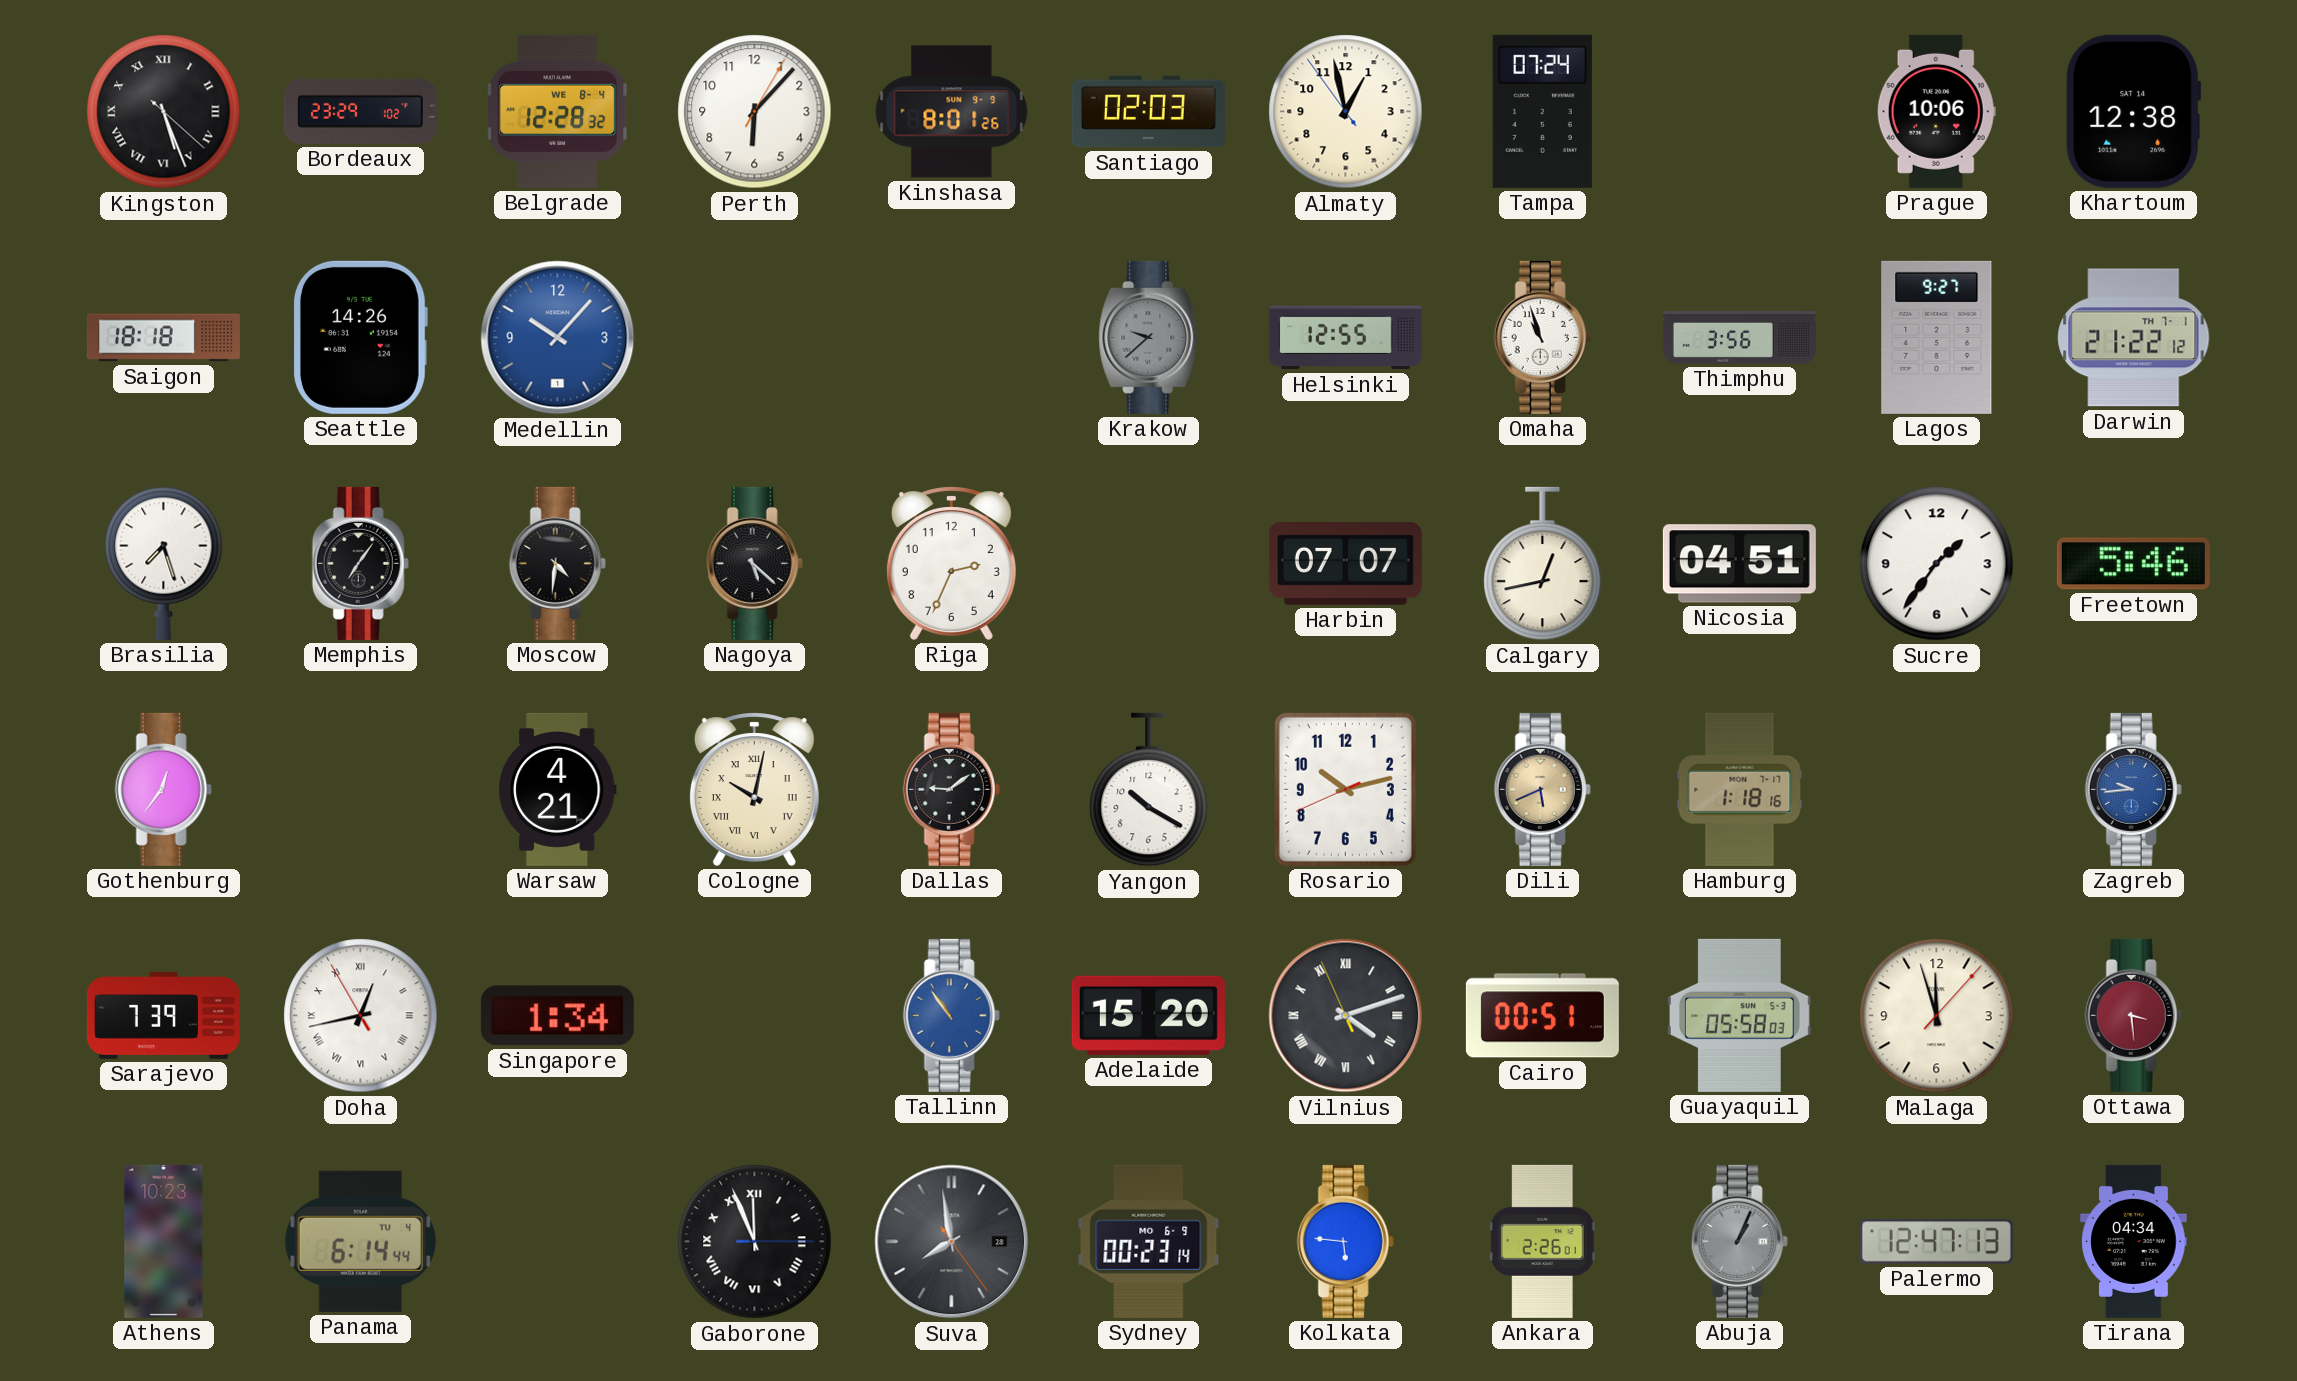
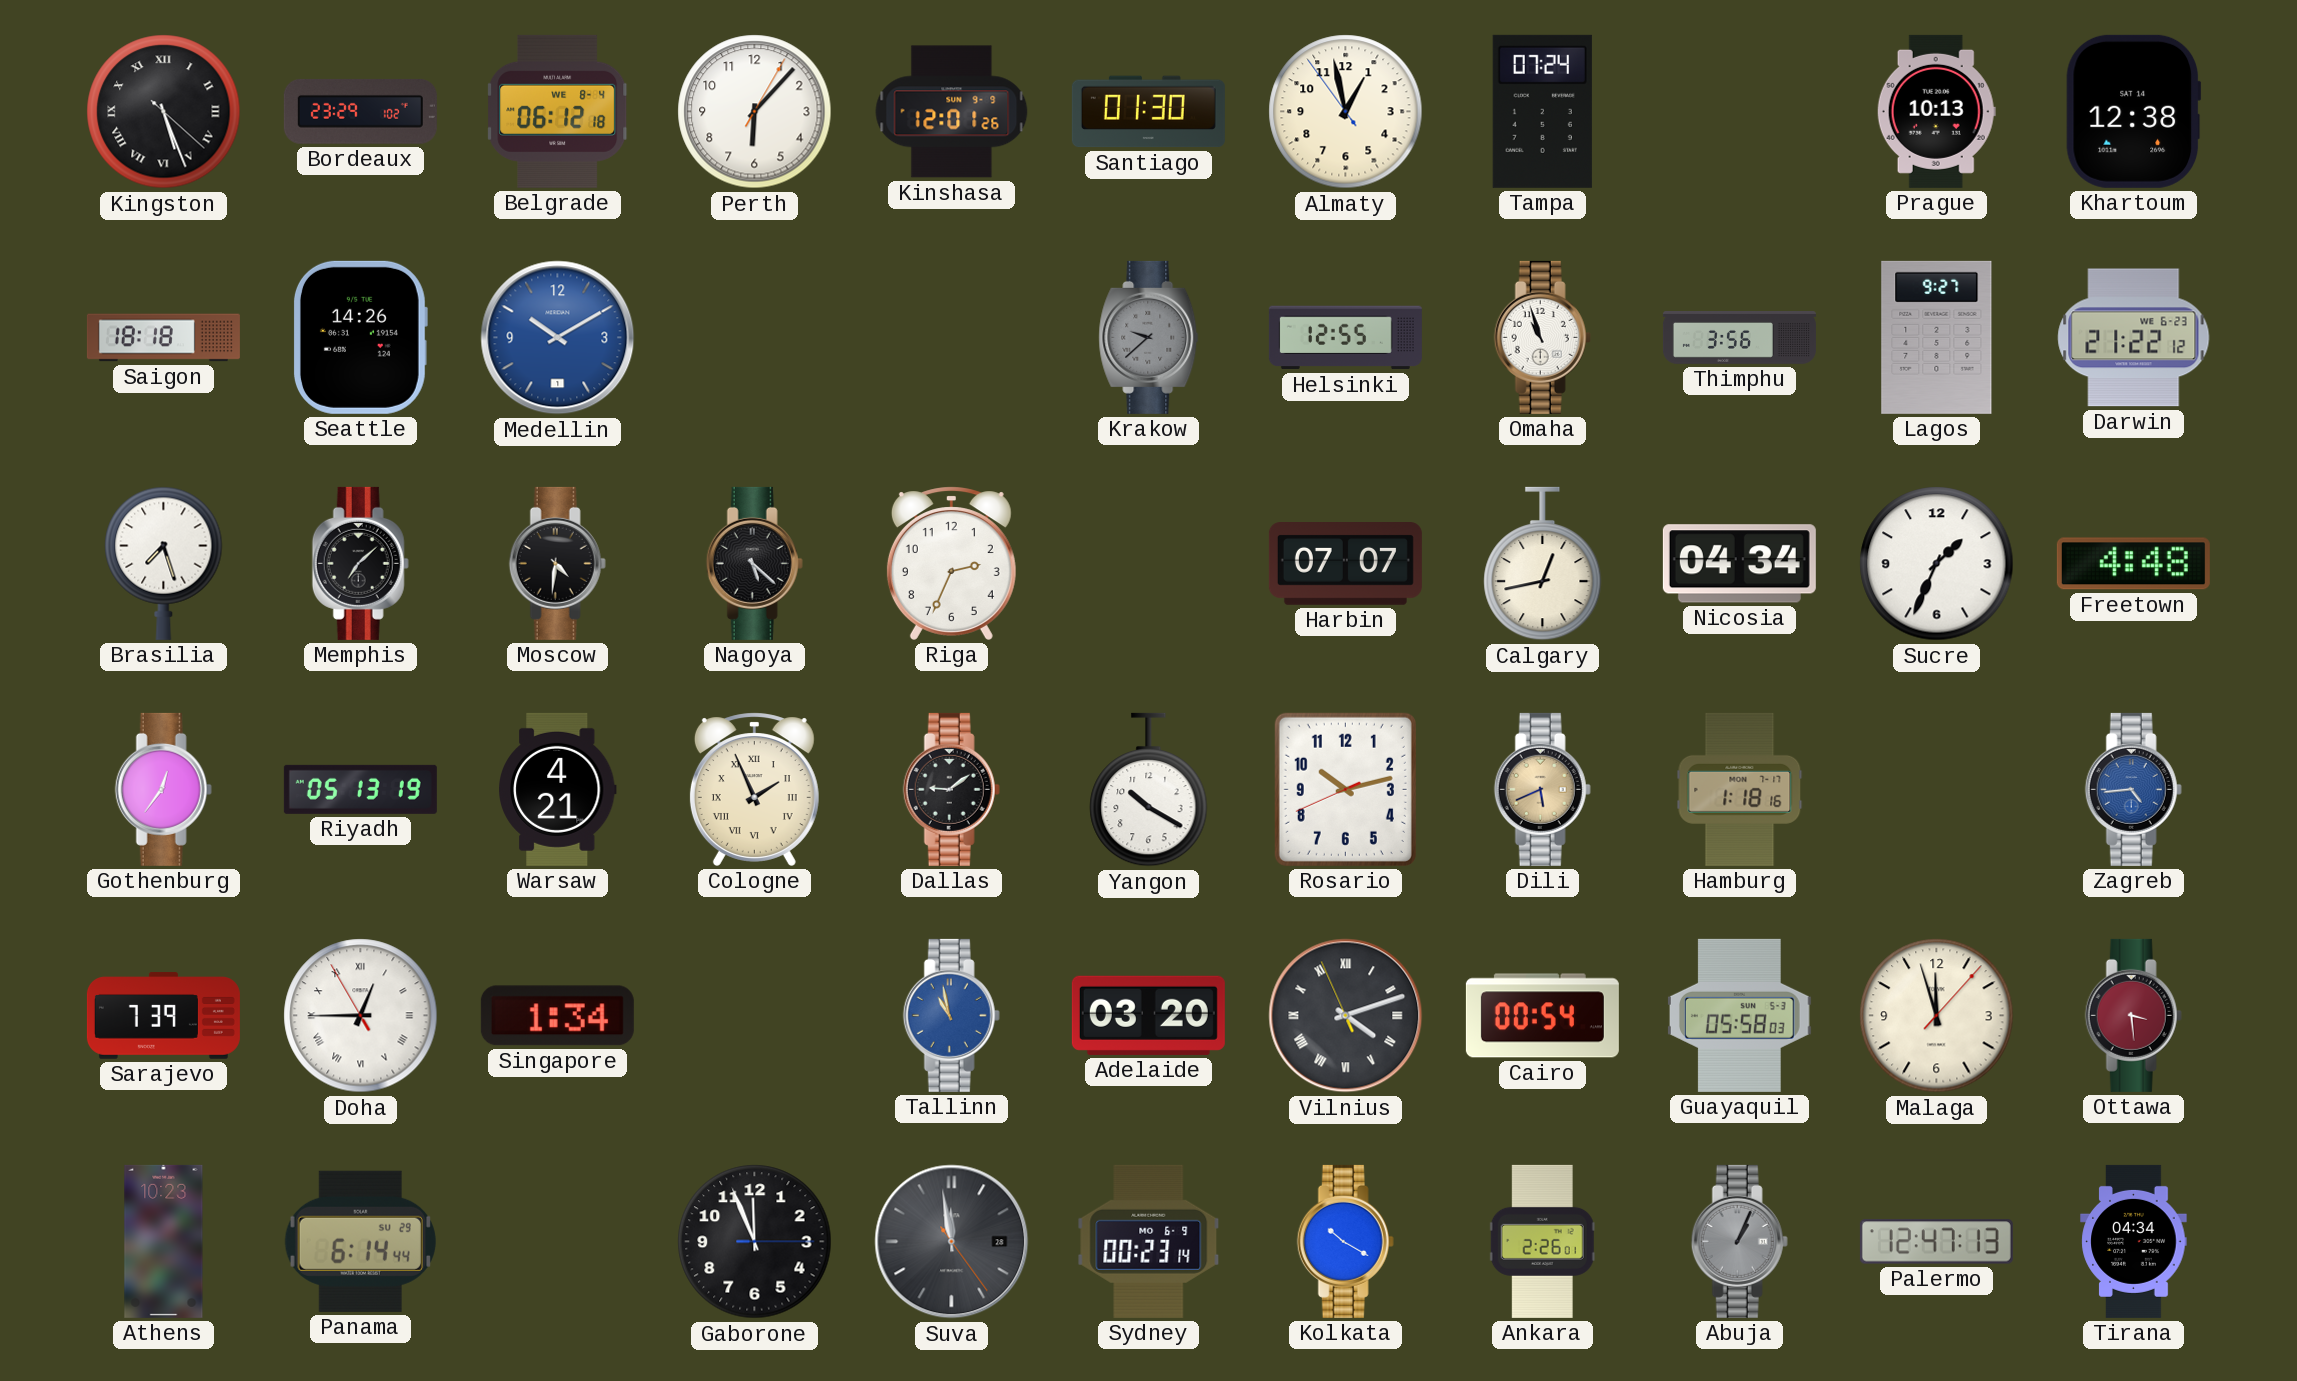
Belgrade: 12:28 -> 06:12
Kinshasa: 8:01 -> 12:01
Santiago: 02:03 -> 01:30
Prague: 10:06 -> 10:13
Medellin: 10:07 -> 10:10
Darwin date: TH 7-1 -> WE 6-23
Memphis: 7:06 -> 7:08
Nicosia: 04:51 -> 04:34
Sucre: 1:36 -> 1:34
Freetown: 5:46 -> 4:48
Riyadh: none -> 05:13
Cologne: 10:02 -> 1:56
Zagreb: 9:44 -> 4:44
Doha: 12:42 -> 12:44
Tallinn: 10:54 -> 10:58
Adelaide: 15:20 -> 03:20
Cairo: 00:51 -> 00:54
Panama date: TU 4 -> SU 29
Gaborone numerals: Roman -> Arabic
Suva: 7:58 -> 11:58
Kolkata: 5:46 -> 10:20
